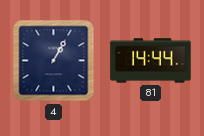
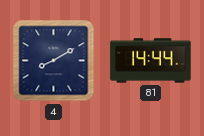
4: 1:05 -> 8:10
